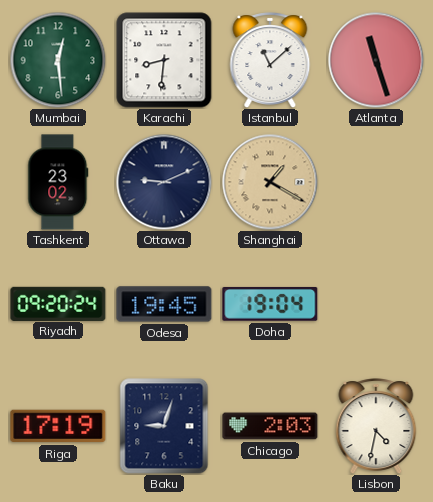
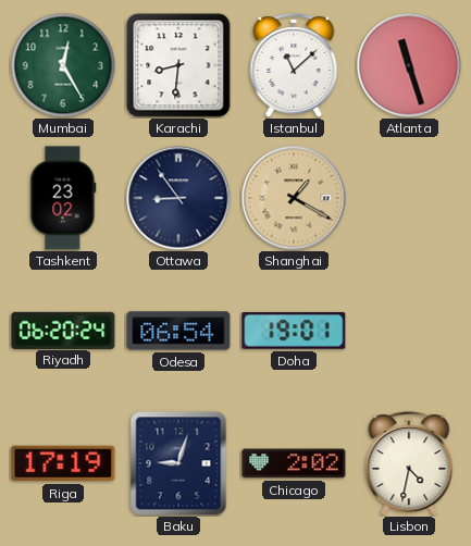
Mumbai: 12:29 -> 12:25
Ottawa: 9:11 -> 8:54
Riyadh: 09:20 -> 06:20
Odesa: 19:45 -> 06:54
Doha: 19:04 -> 19:01
Chicago: 2:03 -> 2:02
